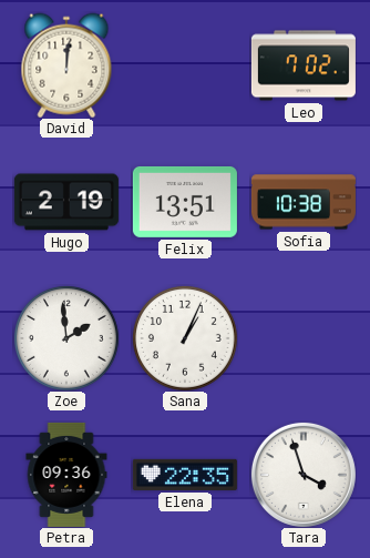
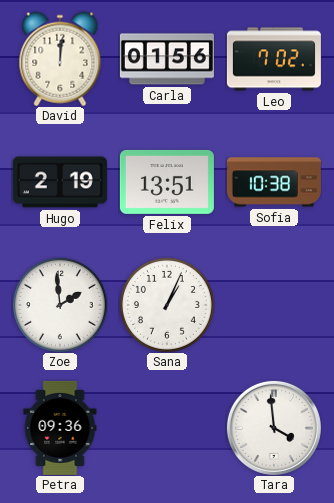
Carla: none -> 01:56
Elena: 22:35 -> none
Tara: 3:57 -> 3:59
